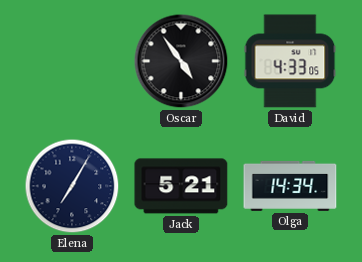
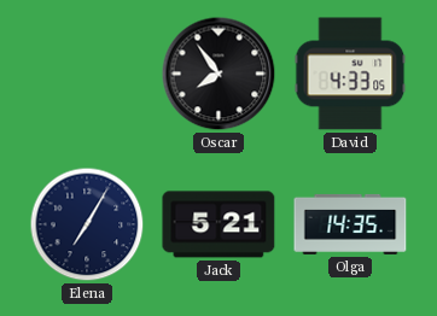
Oscar: 4:54 -> 7:54
Olga: 14:34 -> 14:35
